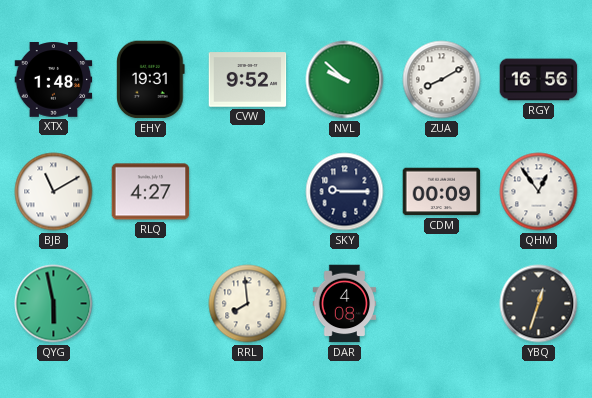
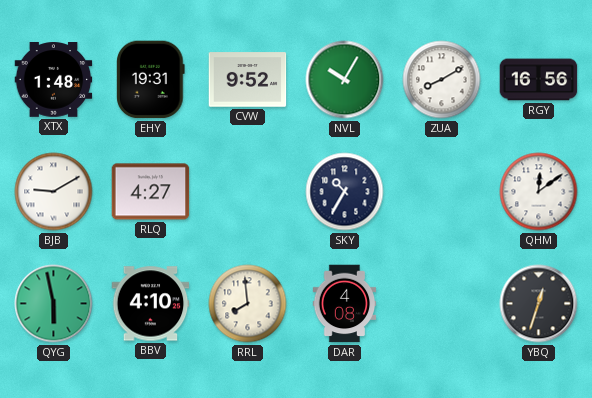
NVL: 9:52 -> 10:05
BJB: 11:10 -> 9:10
SKY: 9:15 -> 10:35
CDM: 00:09 -> none
QHM: 12:54 -> 12:09
BBV: none -> 4:10
